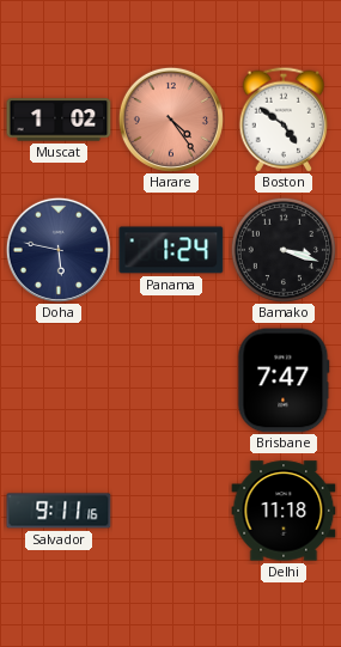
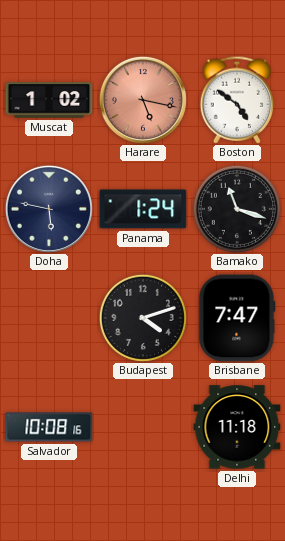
Harare: 4:24 -> 5:17
Bamako: 3:18 -> 11:18
Budapest: none -> 4:12
Salvador: 9:11 -> 10:08
